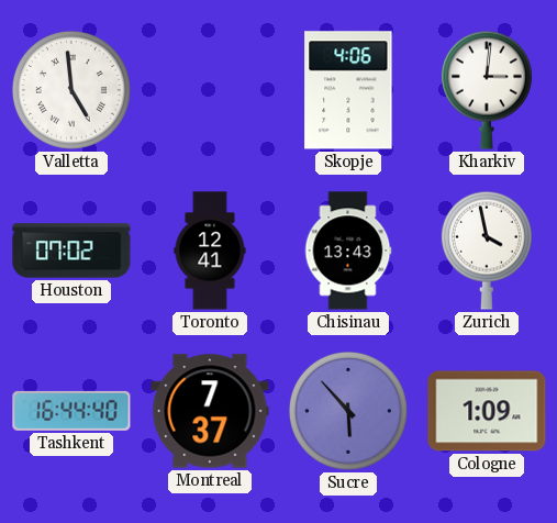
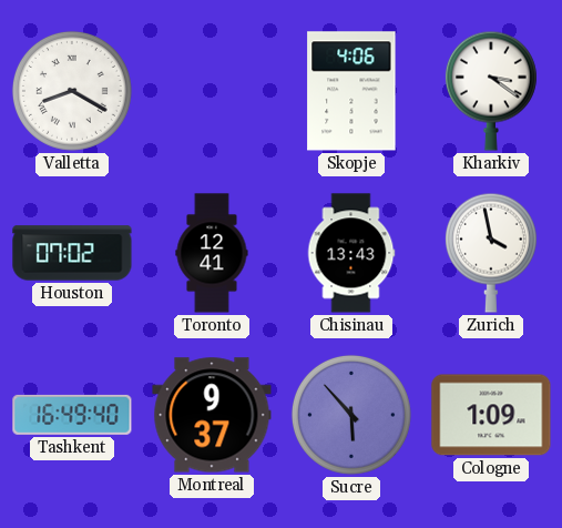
Valletta: 4:59 -> 8:20
Kharkiv: 3:01 -> 3:21
Tashkent: 16:44 -> 16:49
Montreal: 7:37 -> 9:37
